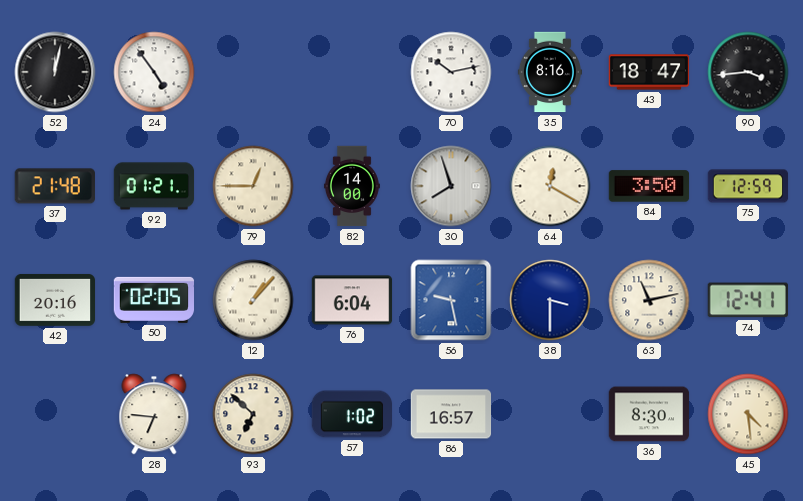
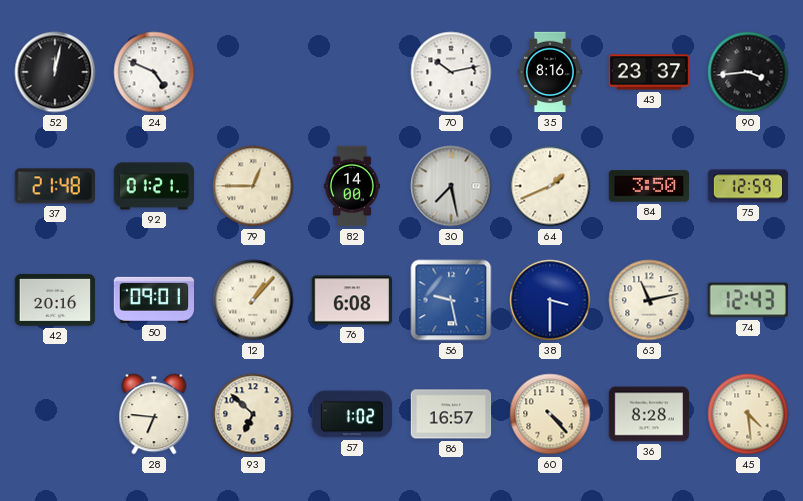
24: 4:54 -> 4:49
43: 18:47 -> 23:37
30: 7:57 -> 7:28
64: 12:20 -> 1:41
50: 02:05 -> 09:01
76: 6:04 -> 6:08
74: 12:41 -> 12:43
60: none -> 4:23
36: 8:30 -> 8:28
